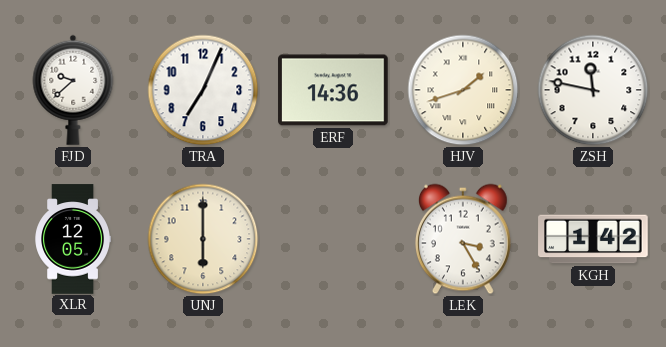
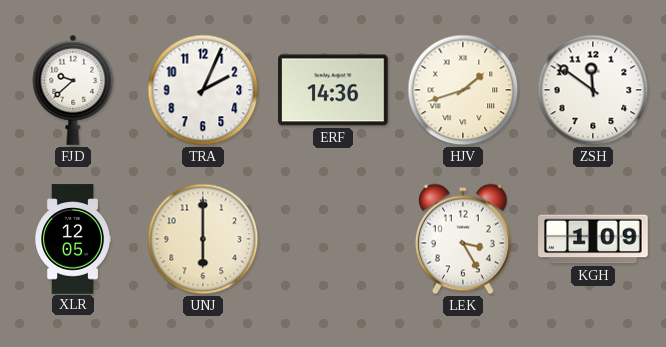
TRA: 7:04 -> 2:04
ZSH: 11:47 -> 11:51
KGH: 1:42 -> 1:09
